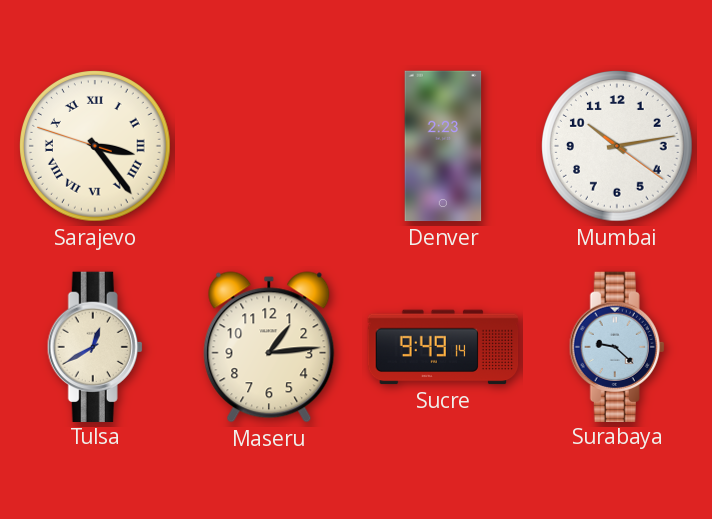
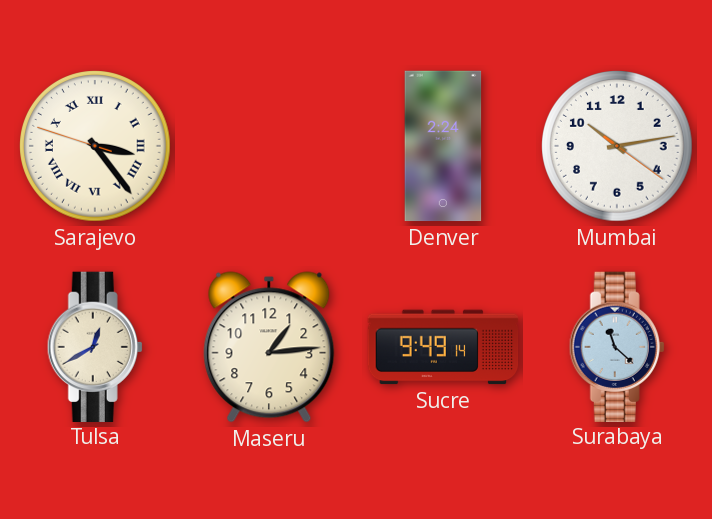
Denver: 2:23 -> 2:24
Surabaya: 9:22 -> 11:22
